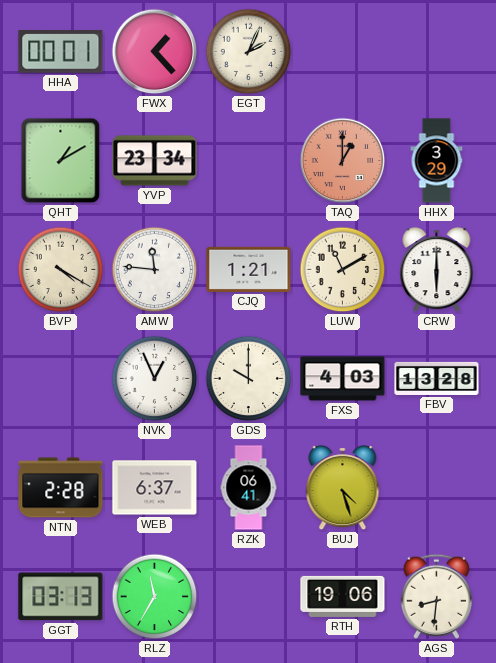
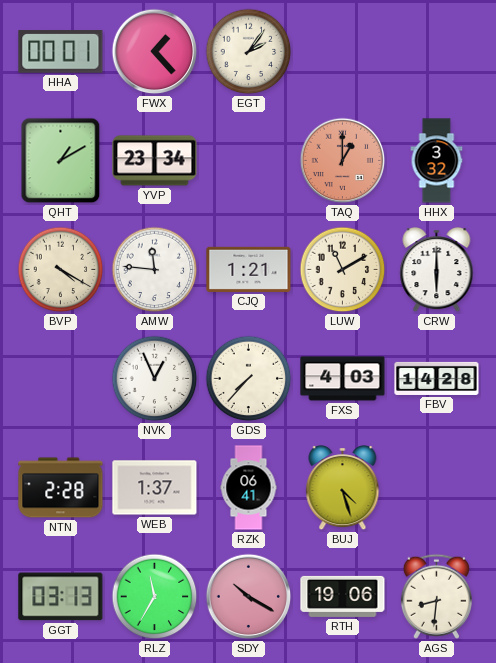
EGT: 2:04 -> 2:06
HHX: 3:29 -> 3:32
GDS: 10:00 -> 7:37
FBV: 13:28 -> 14:28
WEB: 6:37 -> 1:37
SDY: none -> 10:20
